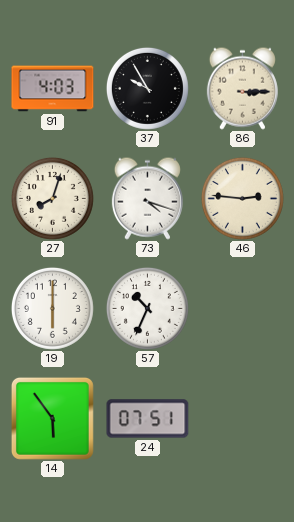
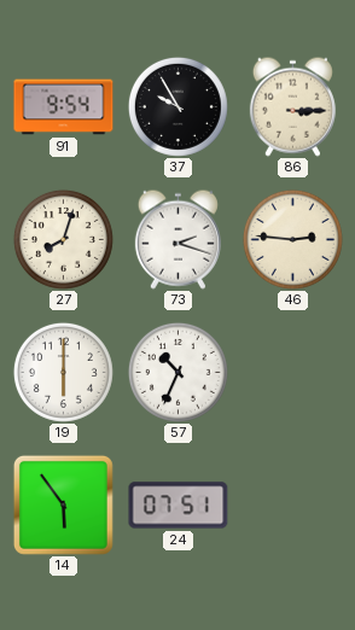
91: 4:03 -> 9:54
73: 4:18 -> 2:18
